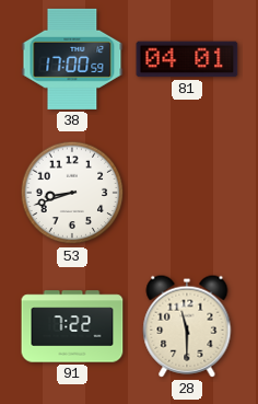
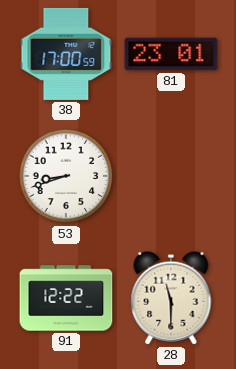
81: 04:01 -> 23:01
91: 7:22 -> 12:22
